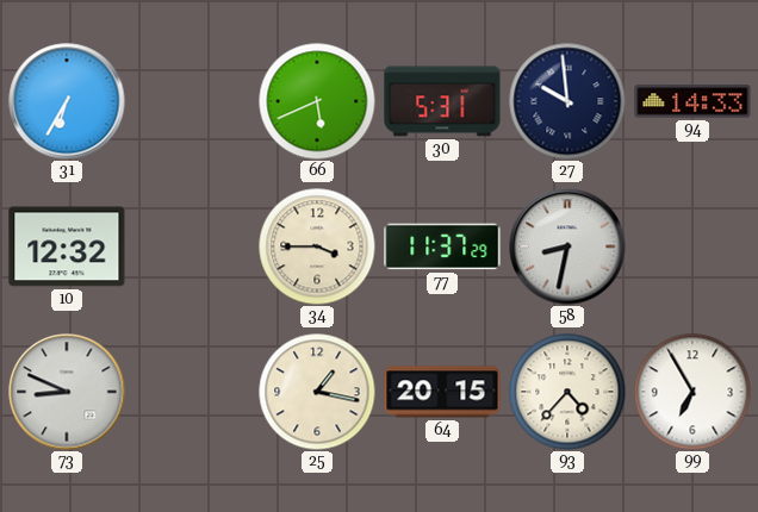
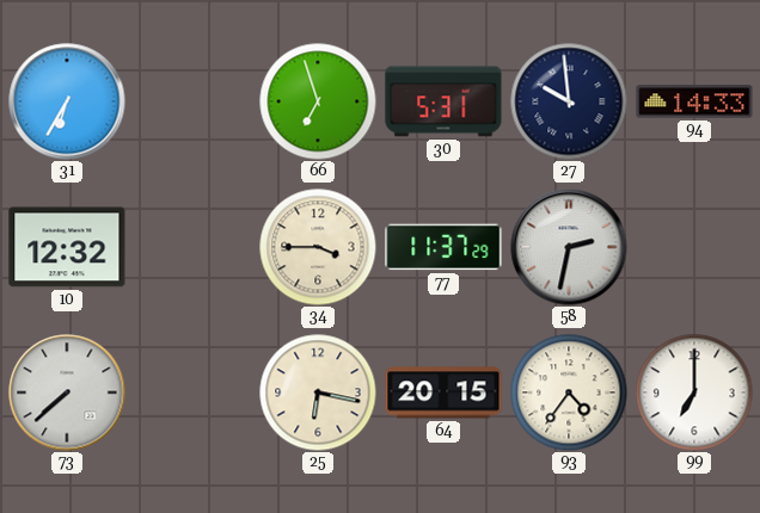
66: 5:41 -> 6:57
58: 8:32 -> 2:32
73: 8:49 -> 7:38
25: 1:17 -> 6:17
93: 4:37 -> 4:36
99: 6:55 -> 7:00
